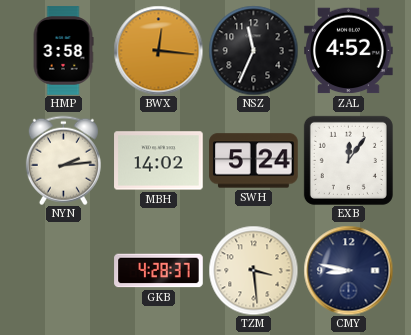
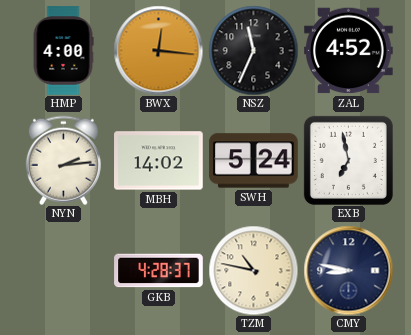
HMP: 3:58 -> 4:00
EXB: 12:06 -> 6:58
TZM: 3:29 -> 10:47
